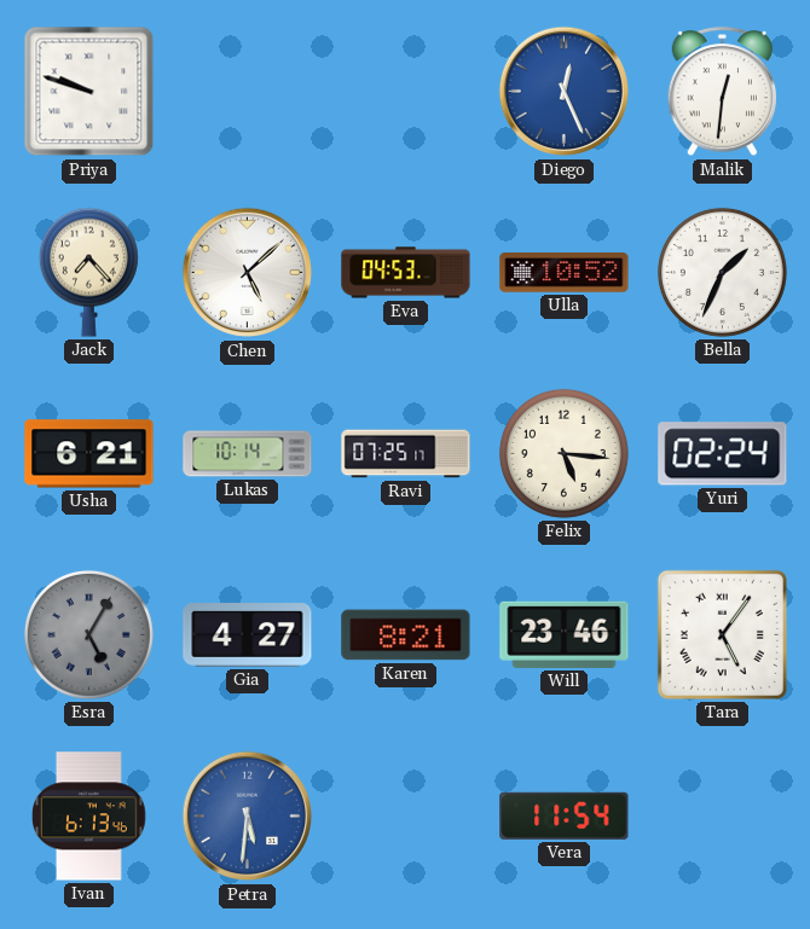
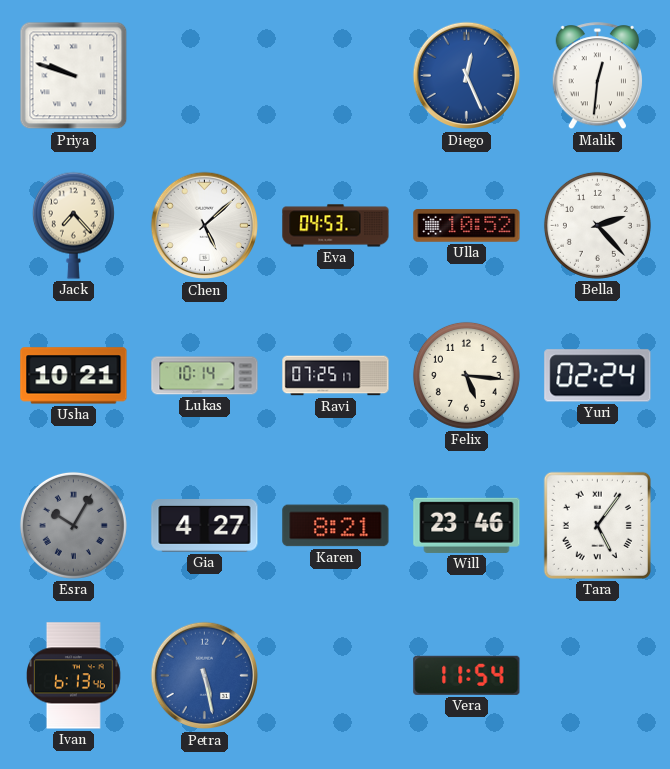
Bella: 1:34 -> 2:23
Usha: 6:21 -> 10:21
Esra: 5:05 -> 10:05
Petra: 5:31 -> 5:28
